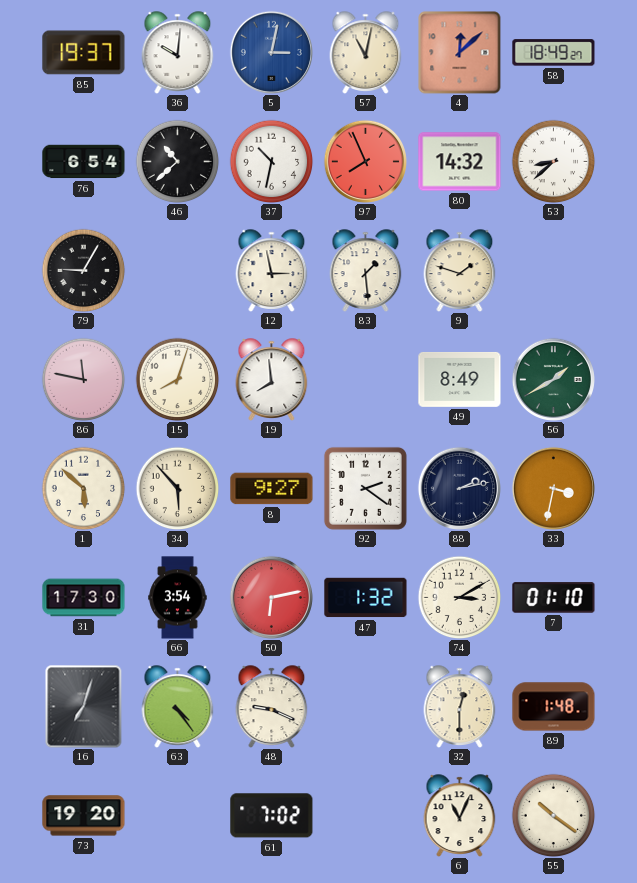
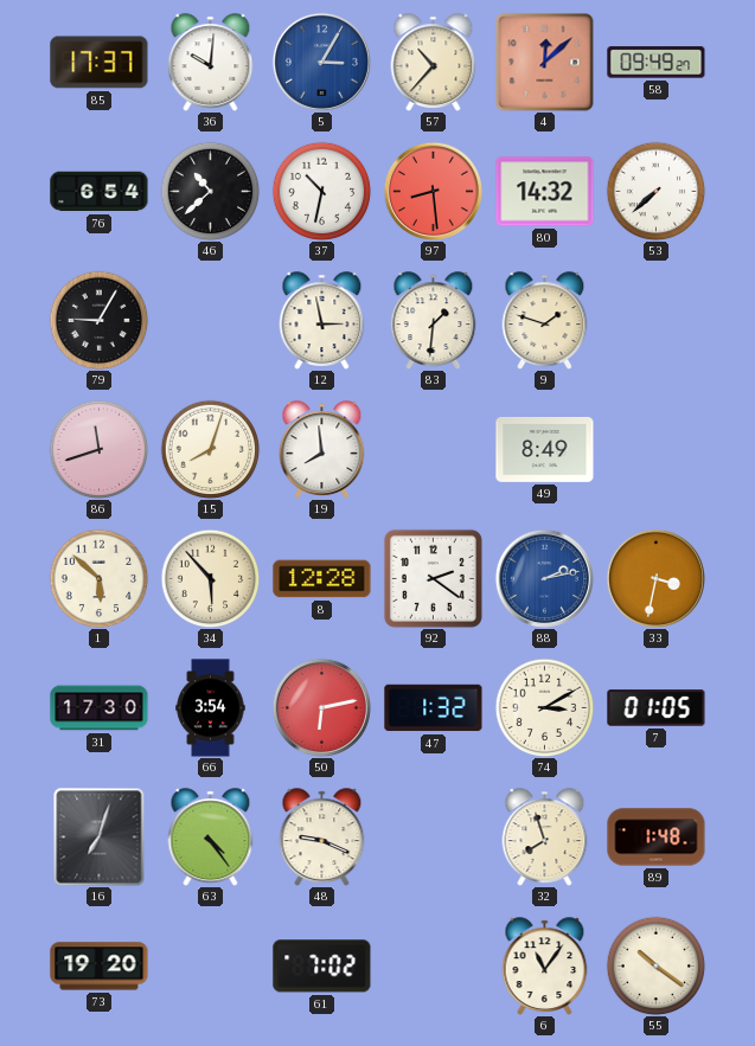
85: 19:37 -> 17:37
5: 3:02 -> 3:05
57: 11:02 -> 10:37
58: 18:49 -> 09:49
97: 7:56 -> 8:29
53: 8:38 -> 7:38
83: 1:29 -> 1:31
86: 11:47 -> 11:42
56: 1:40 -> none
8: 9:27 -> 12:28
88 dial: navy -> blue
7: 01:10 -> 01:05
32: 12:30 -> 7:57
6: 11:04 -> 11:06
